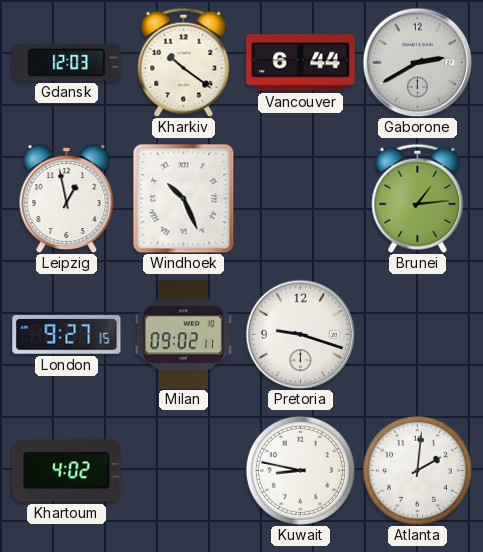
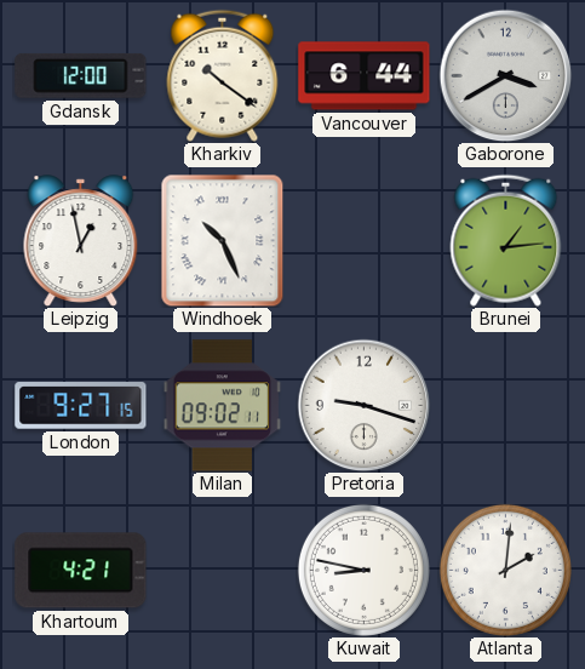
Gdansk: 12:03 -> 12:00
Gaborone: 2:40 -> 3:40
Khartoum: 4:02 -> 4:21
